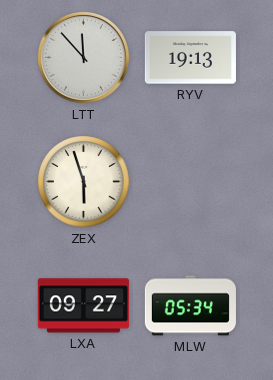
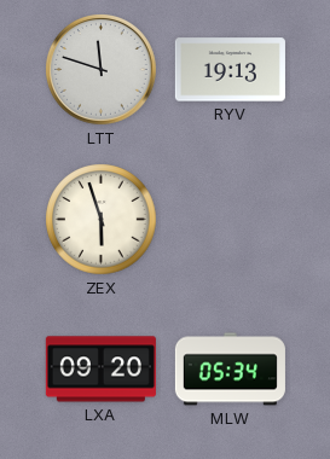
LTT: 11:53 -> 11:48
LXA: 09:27 -> 09:20
